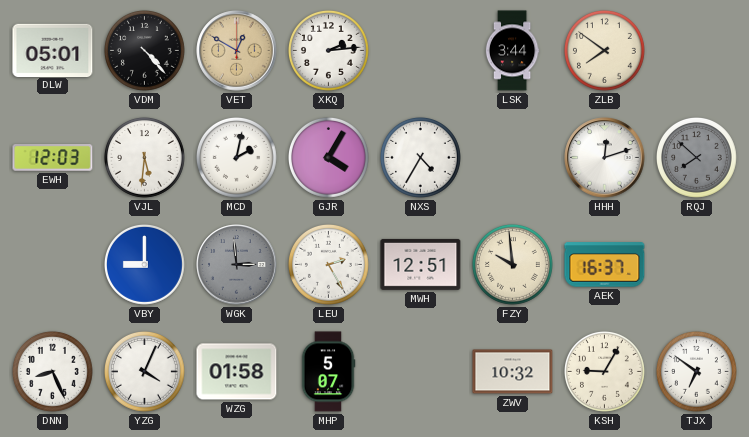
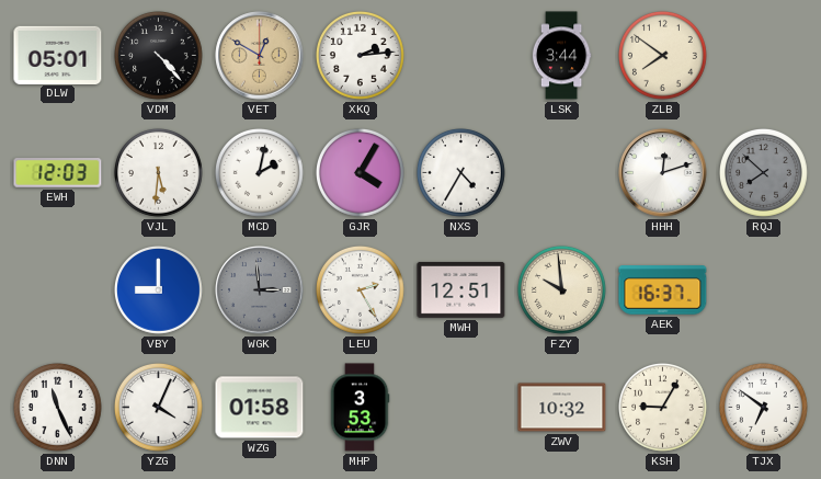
DNN: 8:26 -> 11:26
MHP: 5:07 -> 3:53
